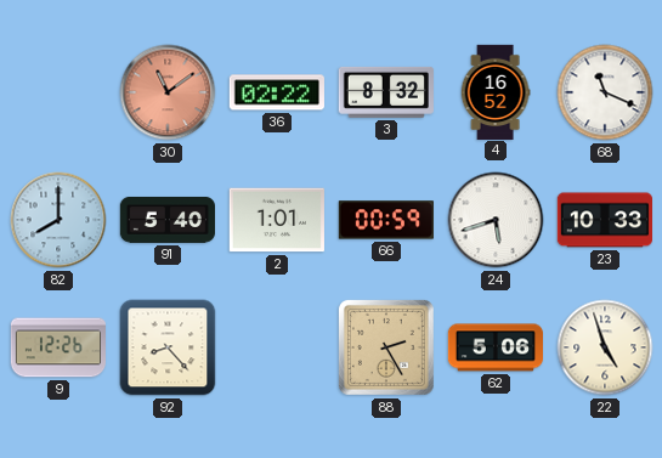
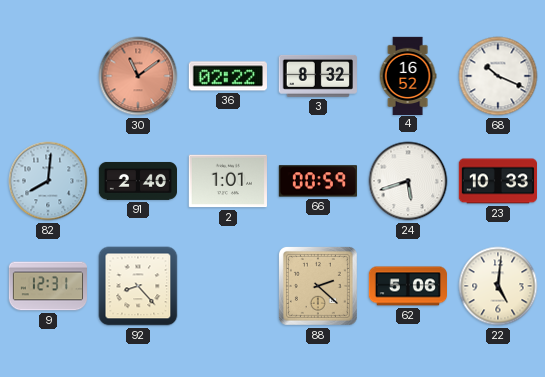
68: 11:19 -> 10:19
82: 8:00 -> 8:01
91: 5:40 -> 2:40
9: 12:26 -> 12:31
88: 2:25 -> 2:22
22: 4:57 -> 5:01
